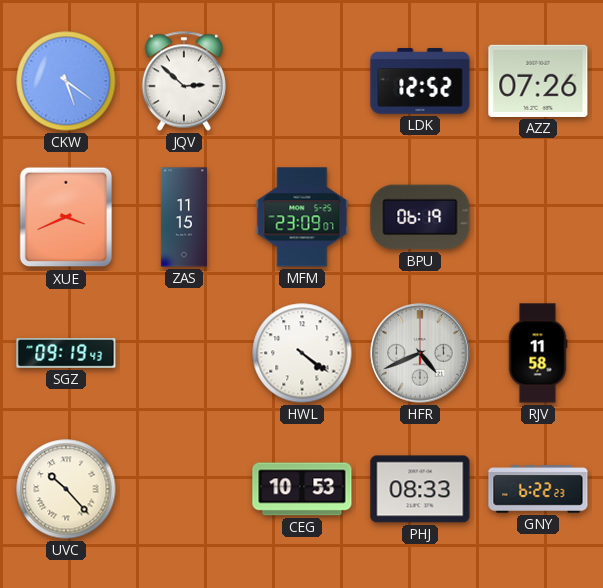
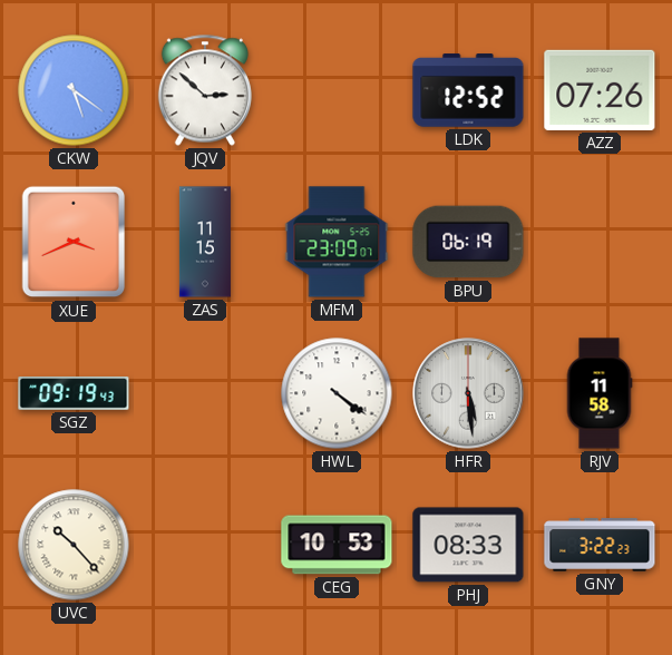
HFR: 4:41 -> 5:29
GNY: 6:22 -> 3:22
